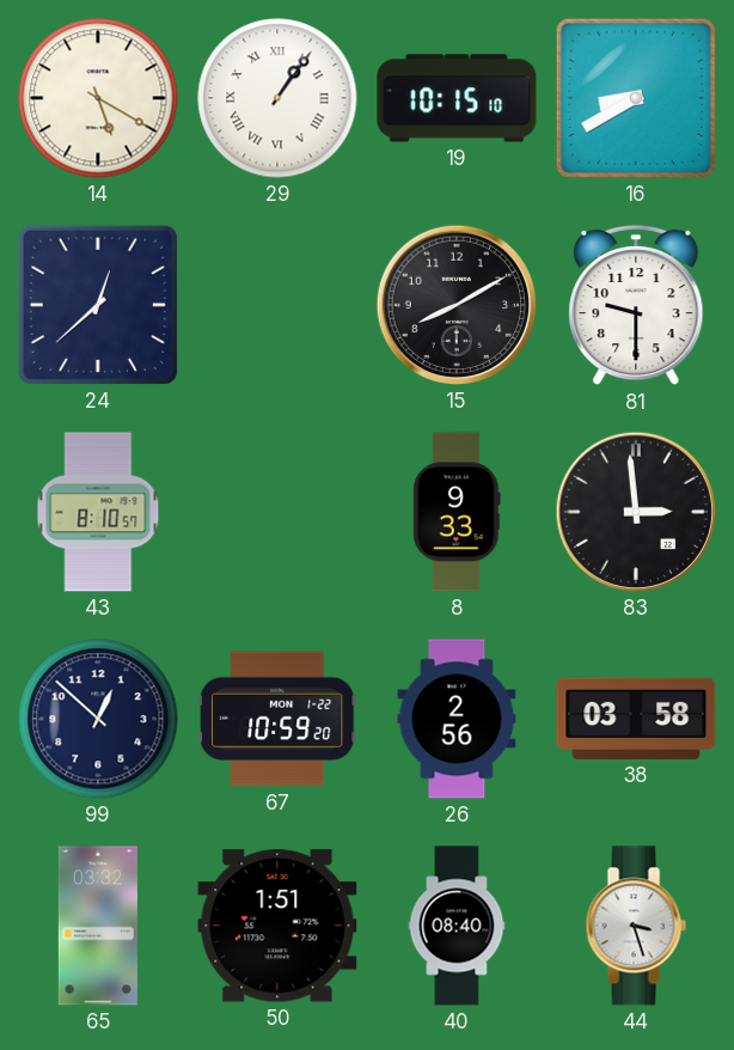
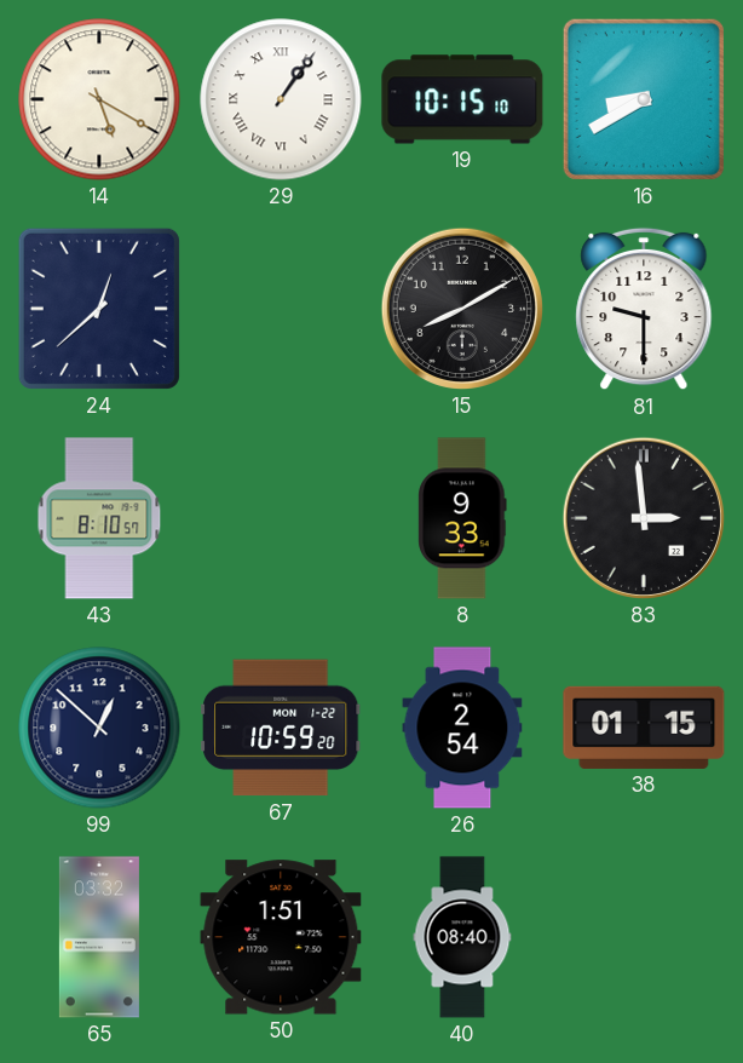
26: 2:56 -> 2:54
38: 03:58 -> 01:15
44: 3:27 -> none
